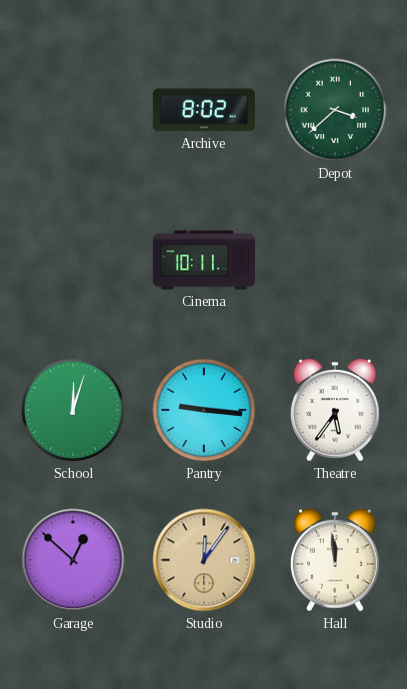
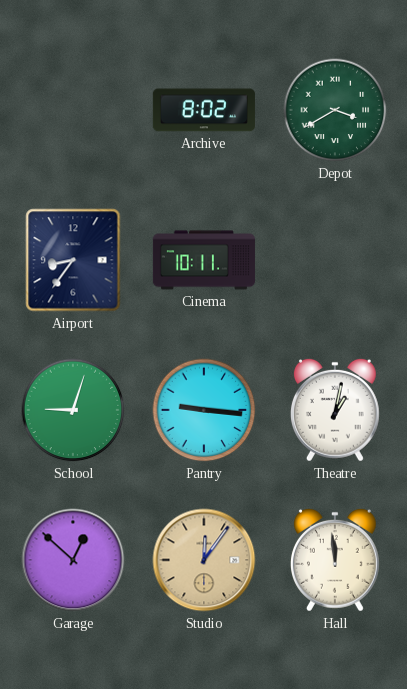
Depot: 3:38 -> 3:40
Airport: none -> 8:36
School: 12:03 -> 9:03
Theatre: 5:36 -> 1:02
